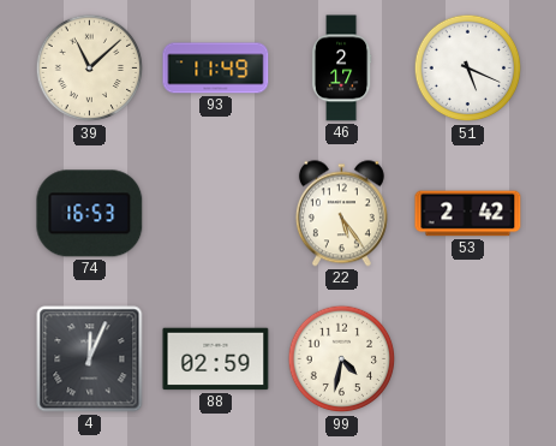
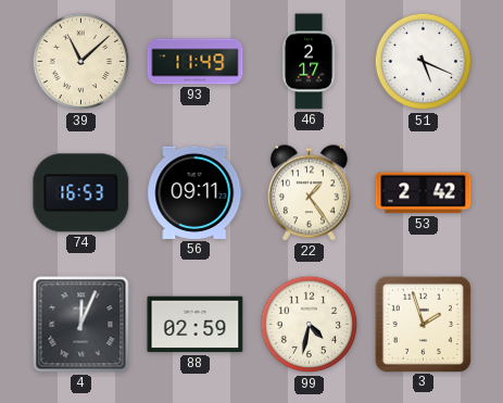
56: none -> 09:11
22: 5:24 -> 1:24
3: none -> 1:57
